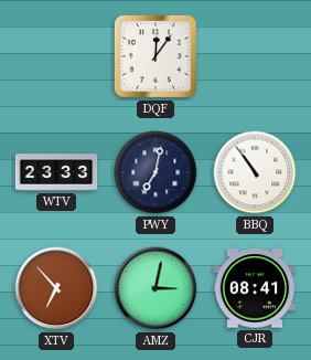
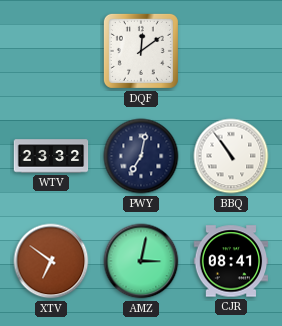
DQF: 12:06 -> 12:09
WTV: 23:33 -> 23:32
XTV: 6:53 -> 6:51
